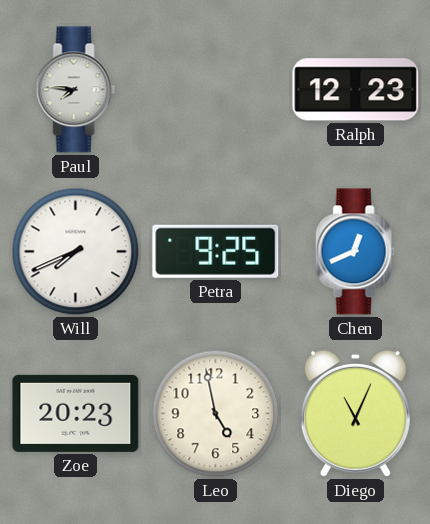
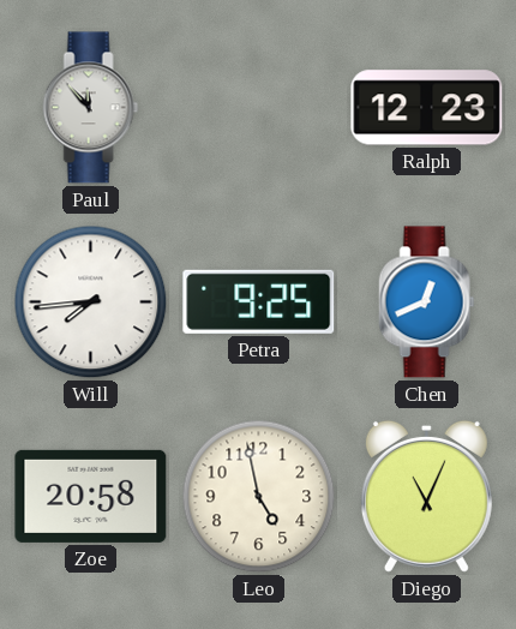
Paul: 7:46 -> 11:53
Will: 7:41 -> 7:44
Zoe: 20:23 -> 20:58
